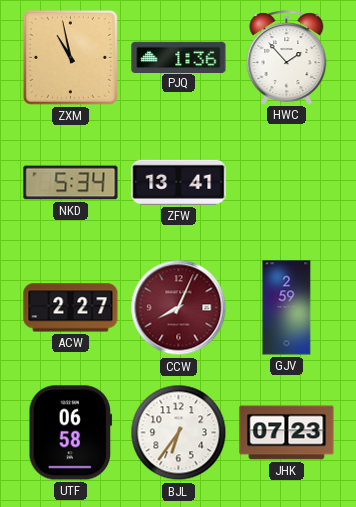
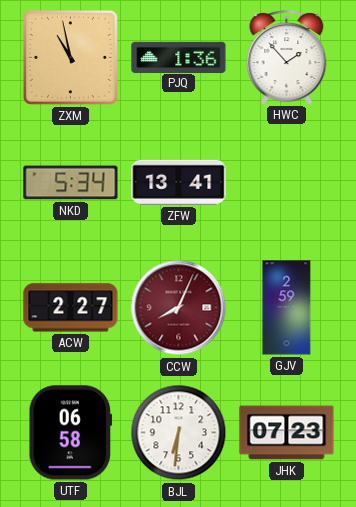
BJL: 6:36 -> 6:31
